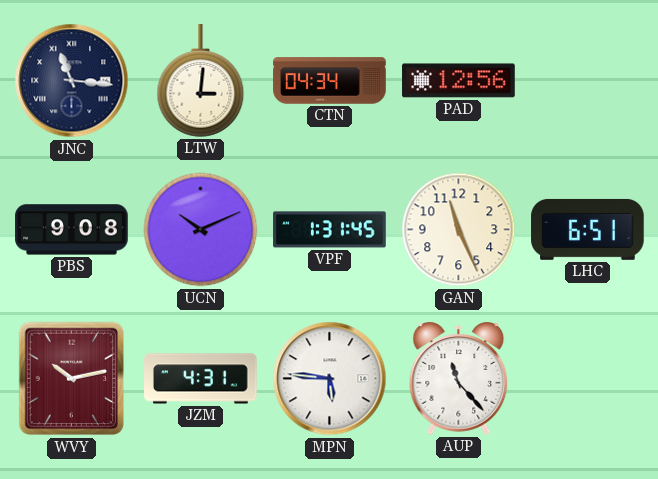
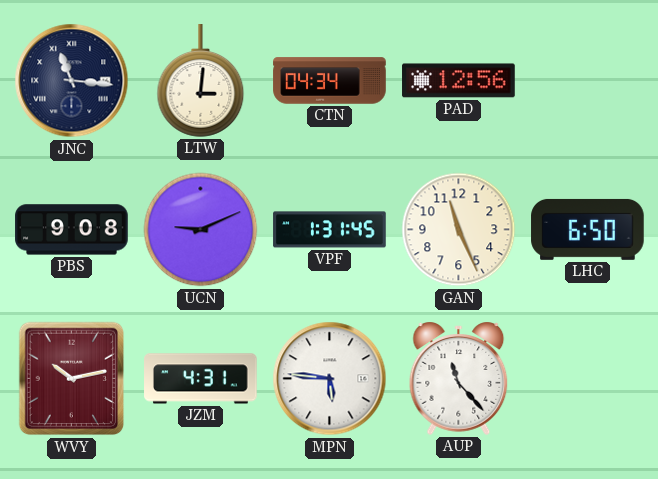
UCN: 10:11 -> 9:11
LHC: 6:51 -> 6:50
